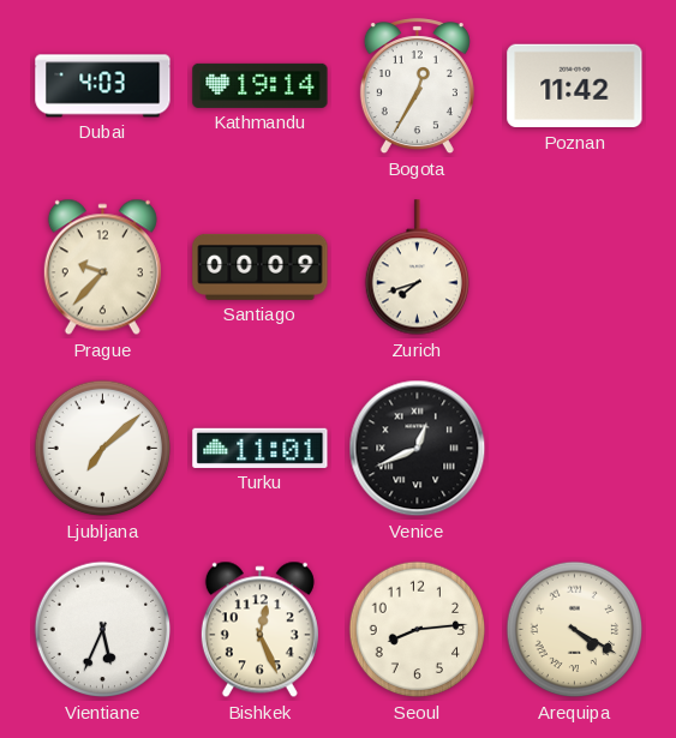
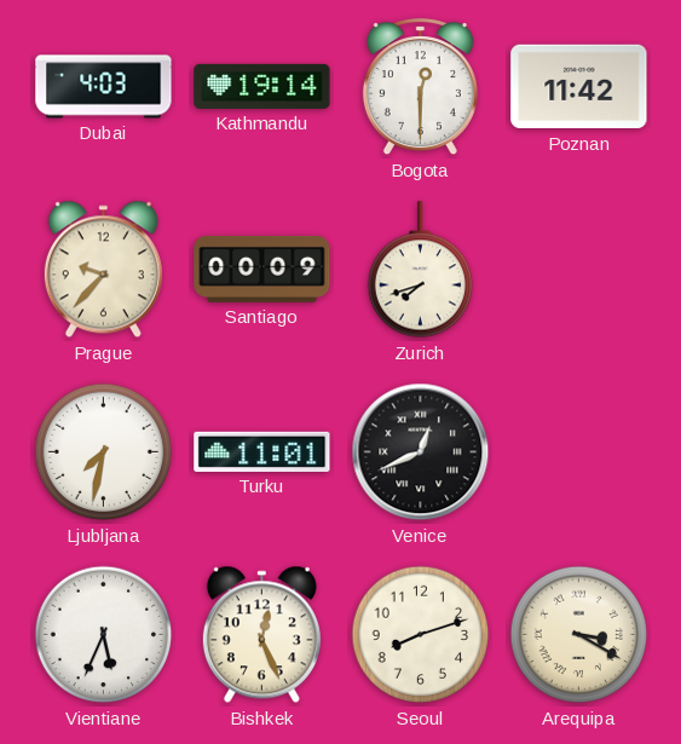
Bogota: 12:35 -> 12:30
Ljubljana: 7:08 -> 7:32
Seoul: 8:14 -> 8:12
Arequipa: 4:20 -> 3:20
